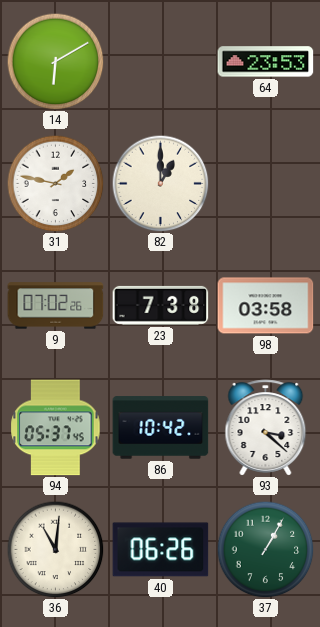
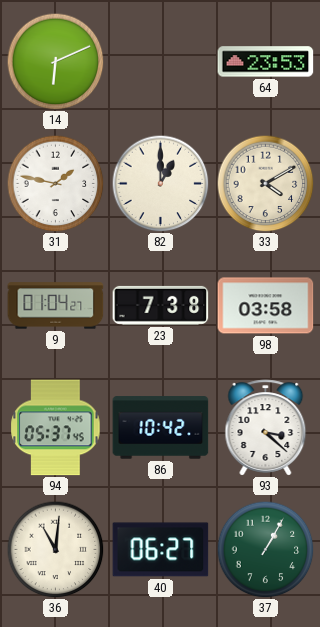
14: 6:10 -> 6:11
33: none -> 4:10
9: 07:02 -> 01:04
40: 06:26 -> 06:27
